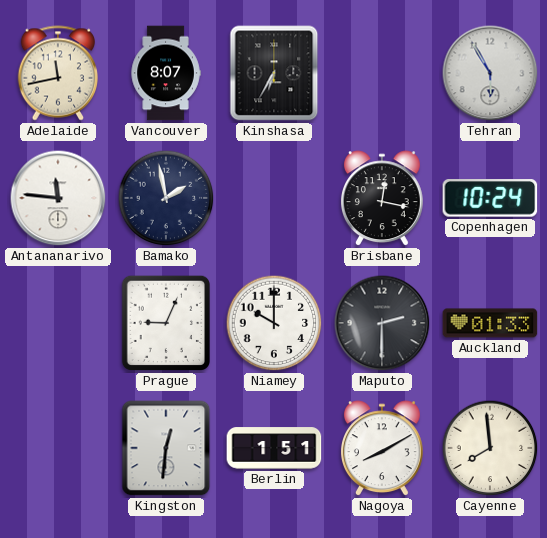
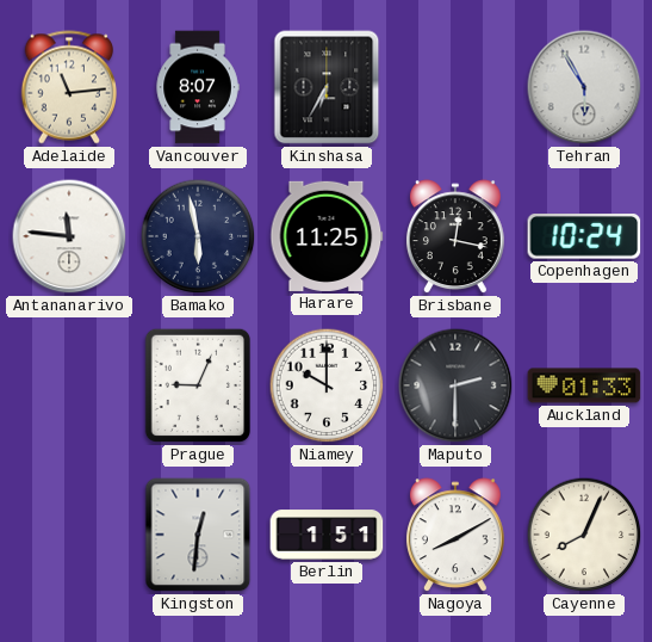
Adelaide: 11:43 -> 11:14
Bamako: 1:58 -> 5:58
Harare: none -> 11:25
Cayenne: 7:59 -> 8:04
